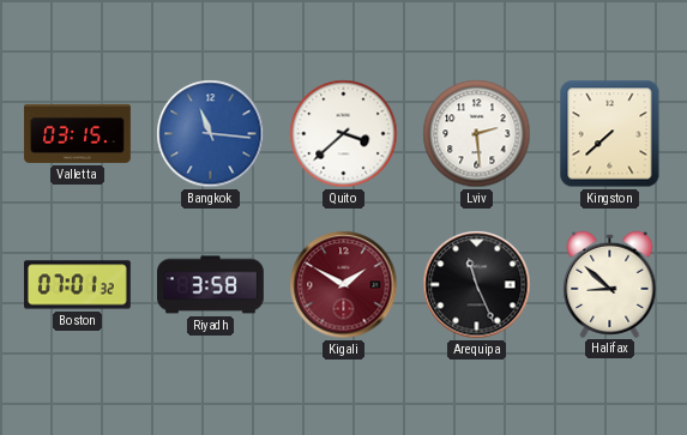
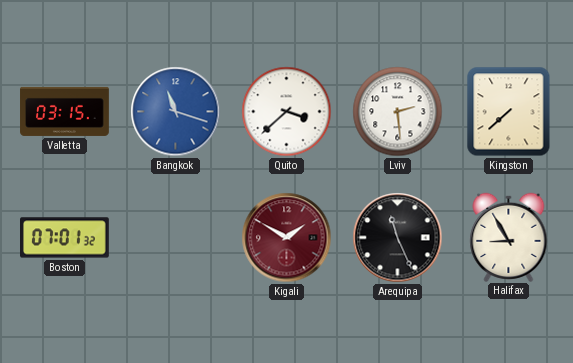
Bangkok: 11:16 -> 11:18
Riyadh: 3:58 -> none
Halifax: 8:52 -> 8:55
